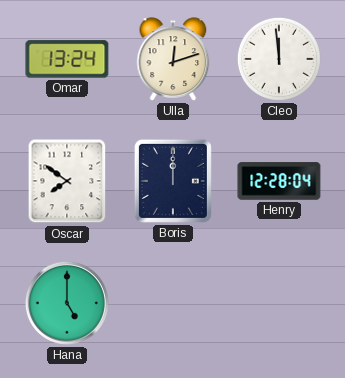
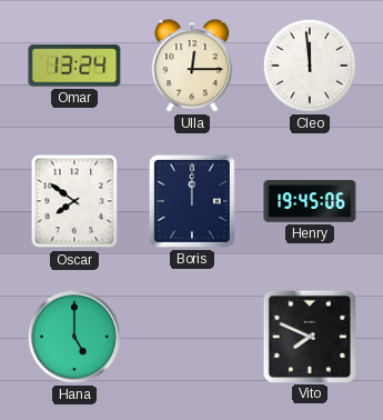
Ulla: 12:12 -> 12:15
Henry: 12:28 -> 19:45
Vito: none -> 7:49
